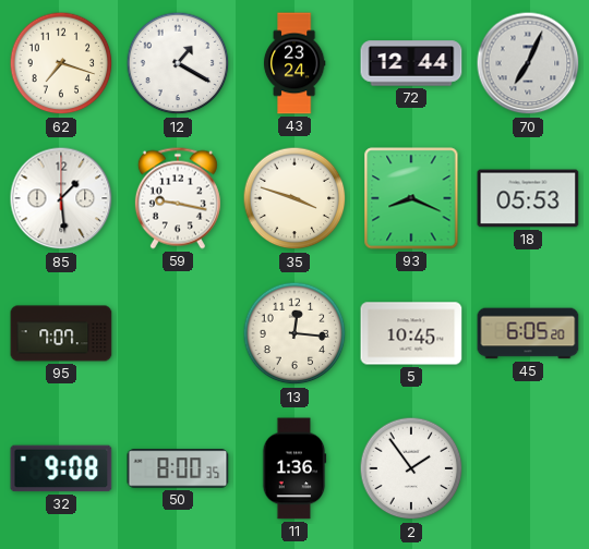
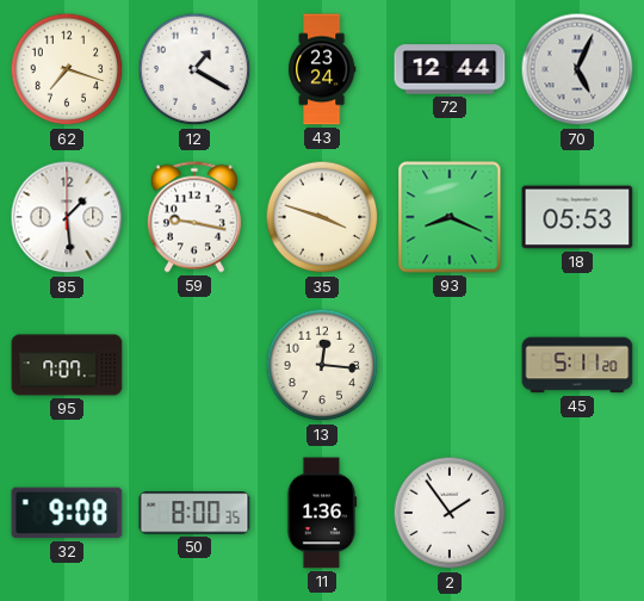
70: 7:04 -> 5:04
5: 10:45 -> none
45: 6:05 -> 5:11
